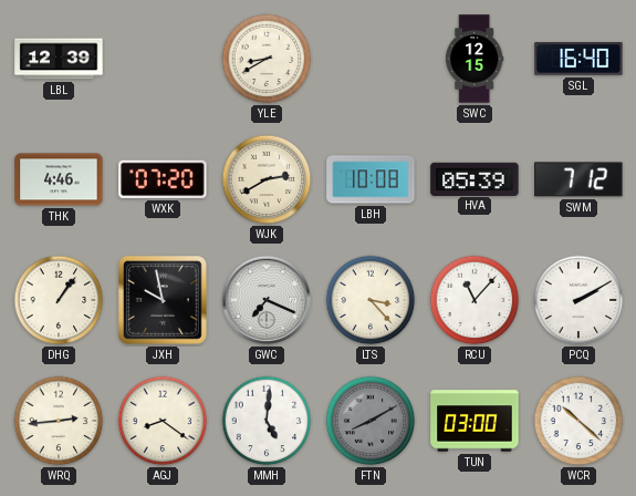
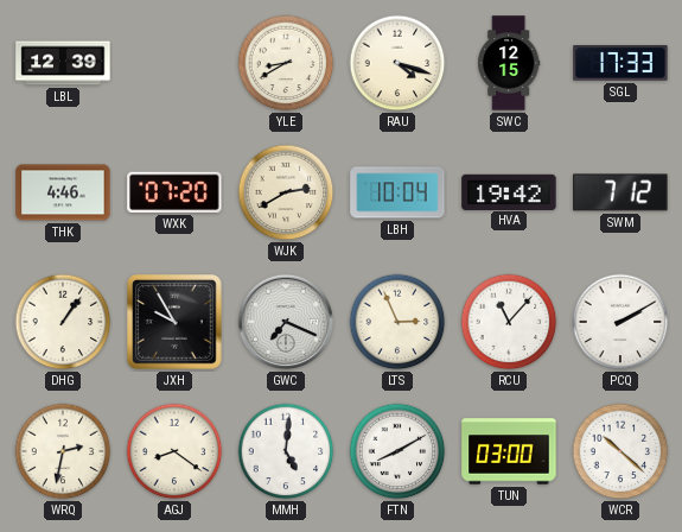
RAU: none -> 4:18
SGL: 16:40 -> 17:33
LBH: 10:08 -> 10:04
HVA: 05:39 -> 19:42
JXH: 9:58 -> 9:55
LTS: 3:23 -> 2:56
WRQ: 2:44 -> 2:32
FTN dial: grey -> white
